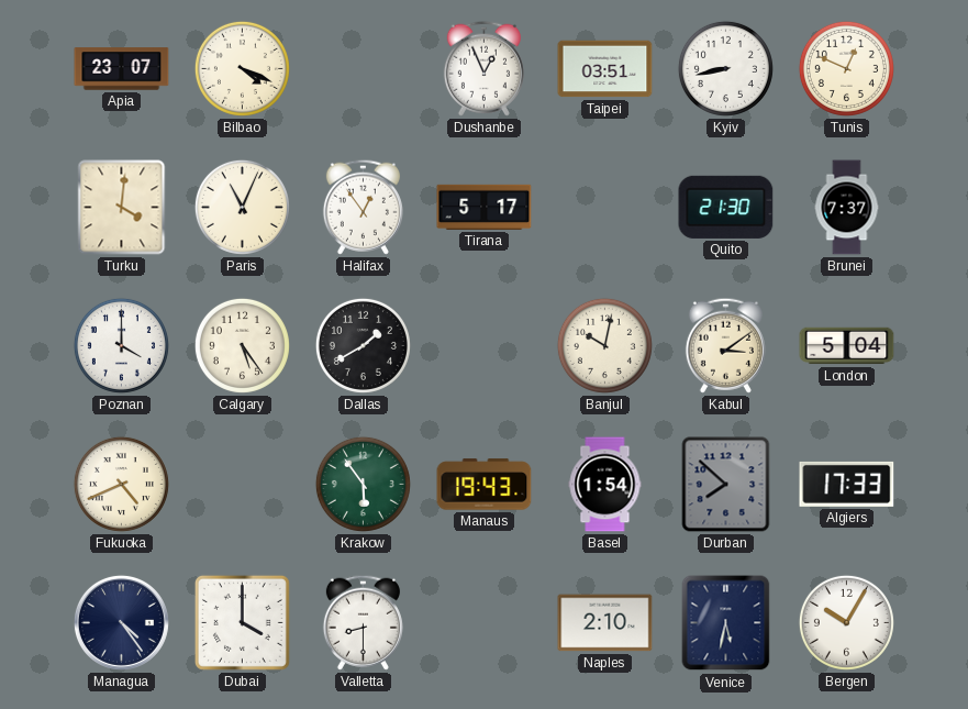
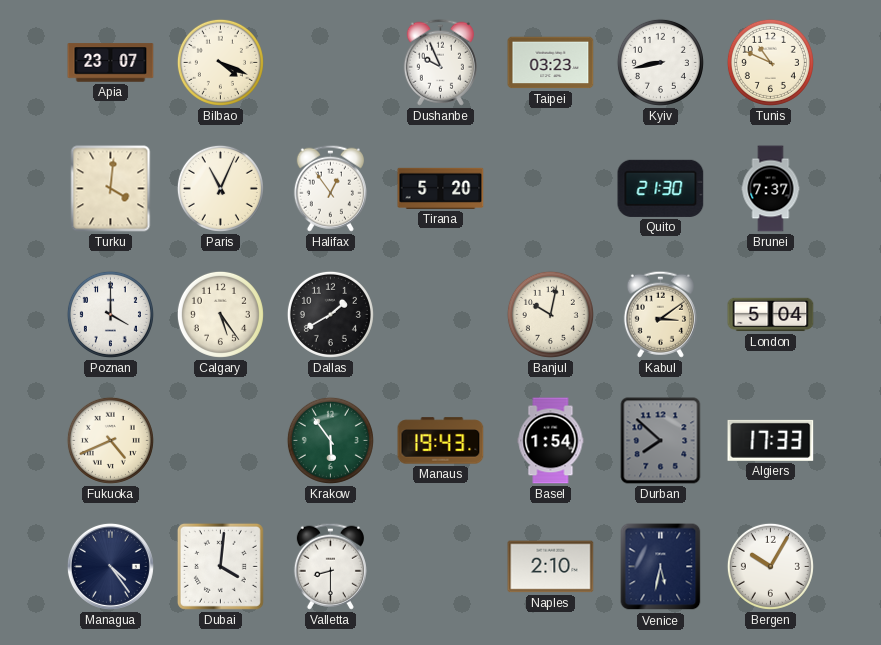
Dushanbe: 12:56 -> 9:56
Taipei: 03:51 -> 03:23
Tunis: 12:49 -> 10:49
Tirana: 5:17 -> 5:20
Dubai: 4:00 -> 4:01
